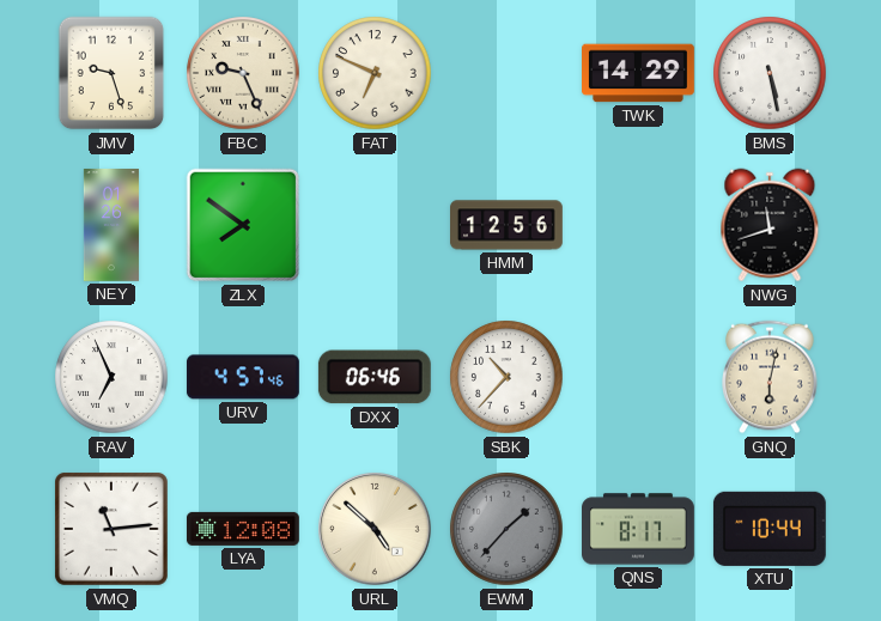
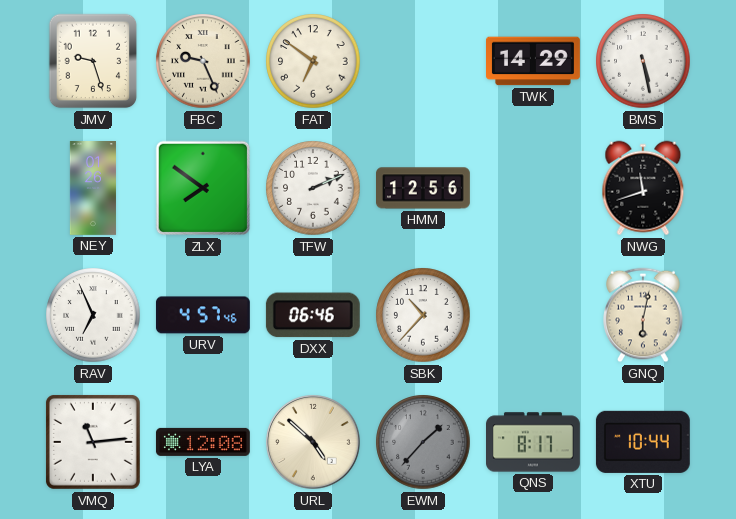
FAT: 6:49 -> 6:51
TFW: none -> 2:11
